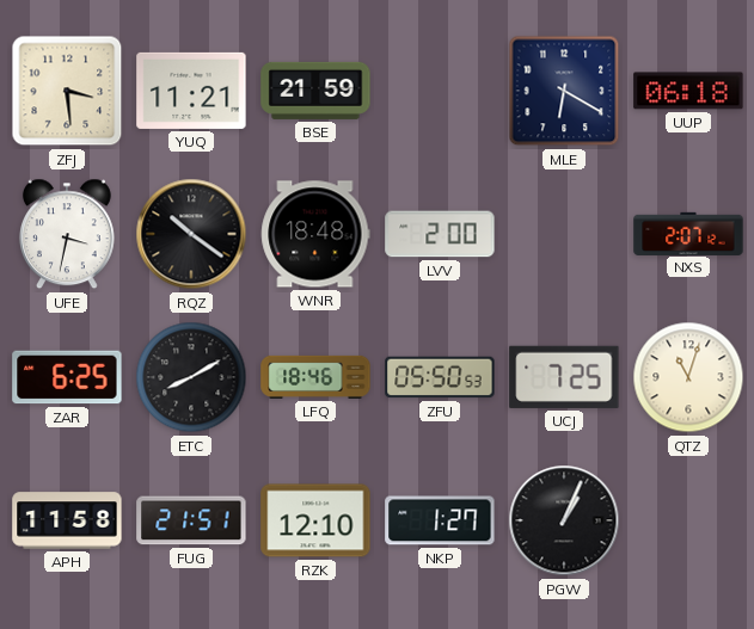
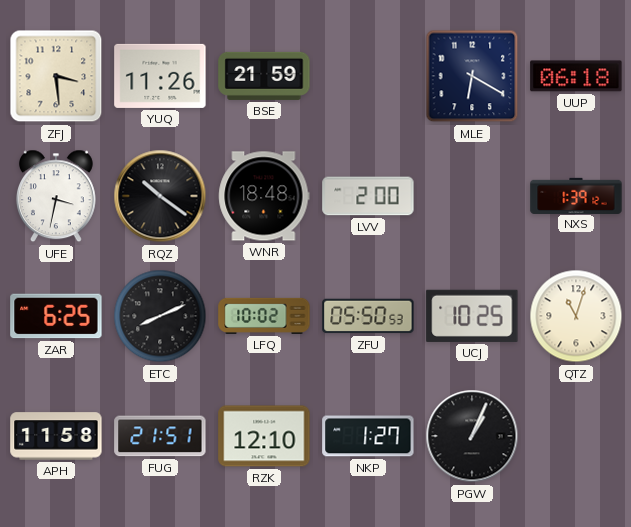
YUQ: 11:21 -> 11:26
NXS: 2:07 -> 1:39
ETC: 8:10 -> 8:11
LFQ: 18:46 -> 10:02
UCJ: 7:25 -> 10:25
